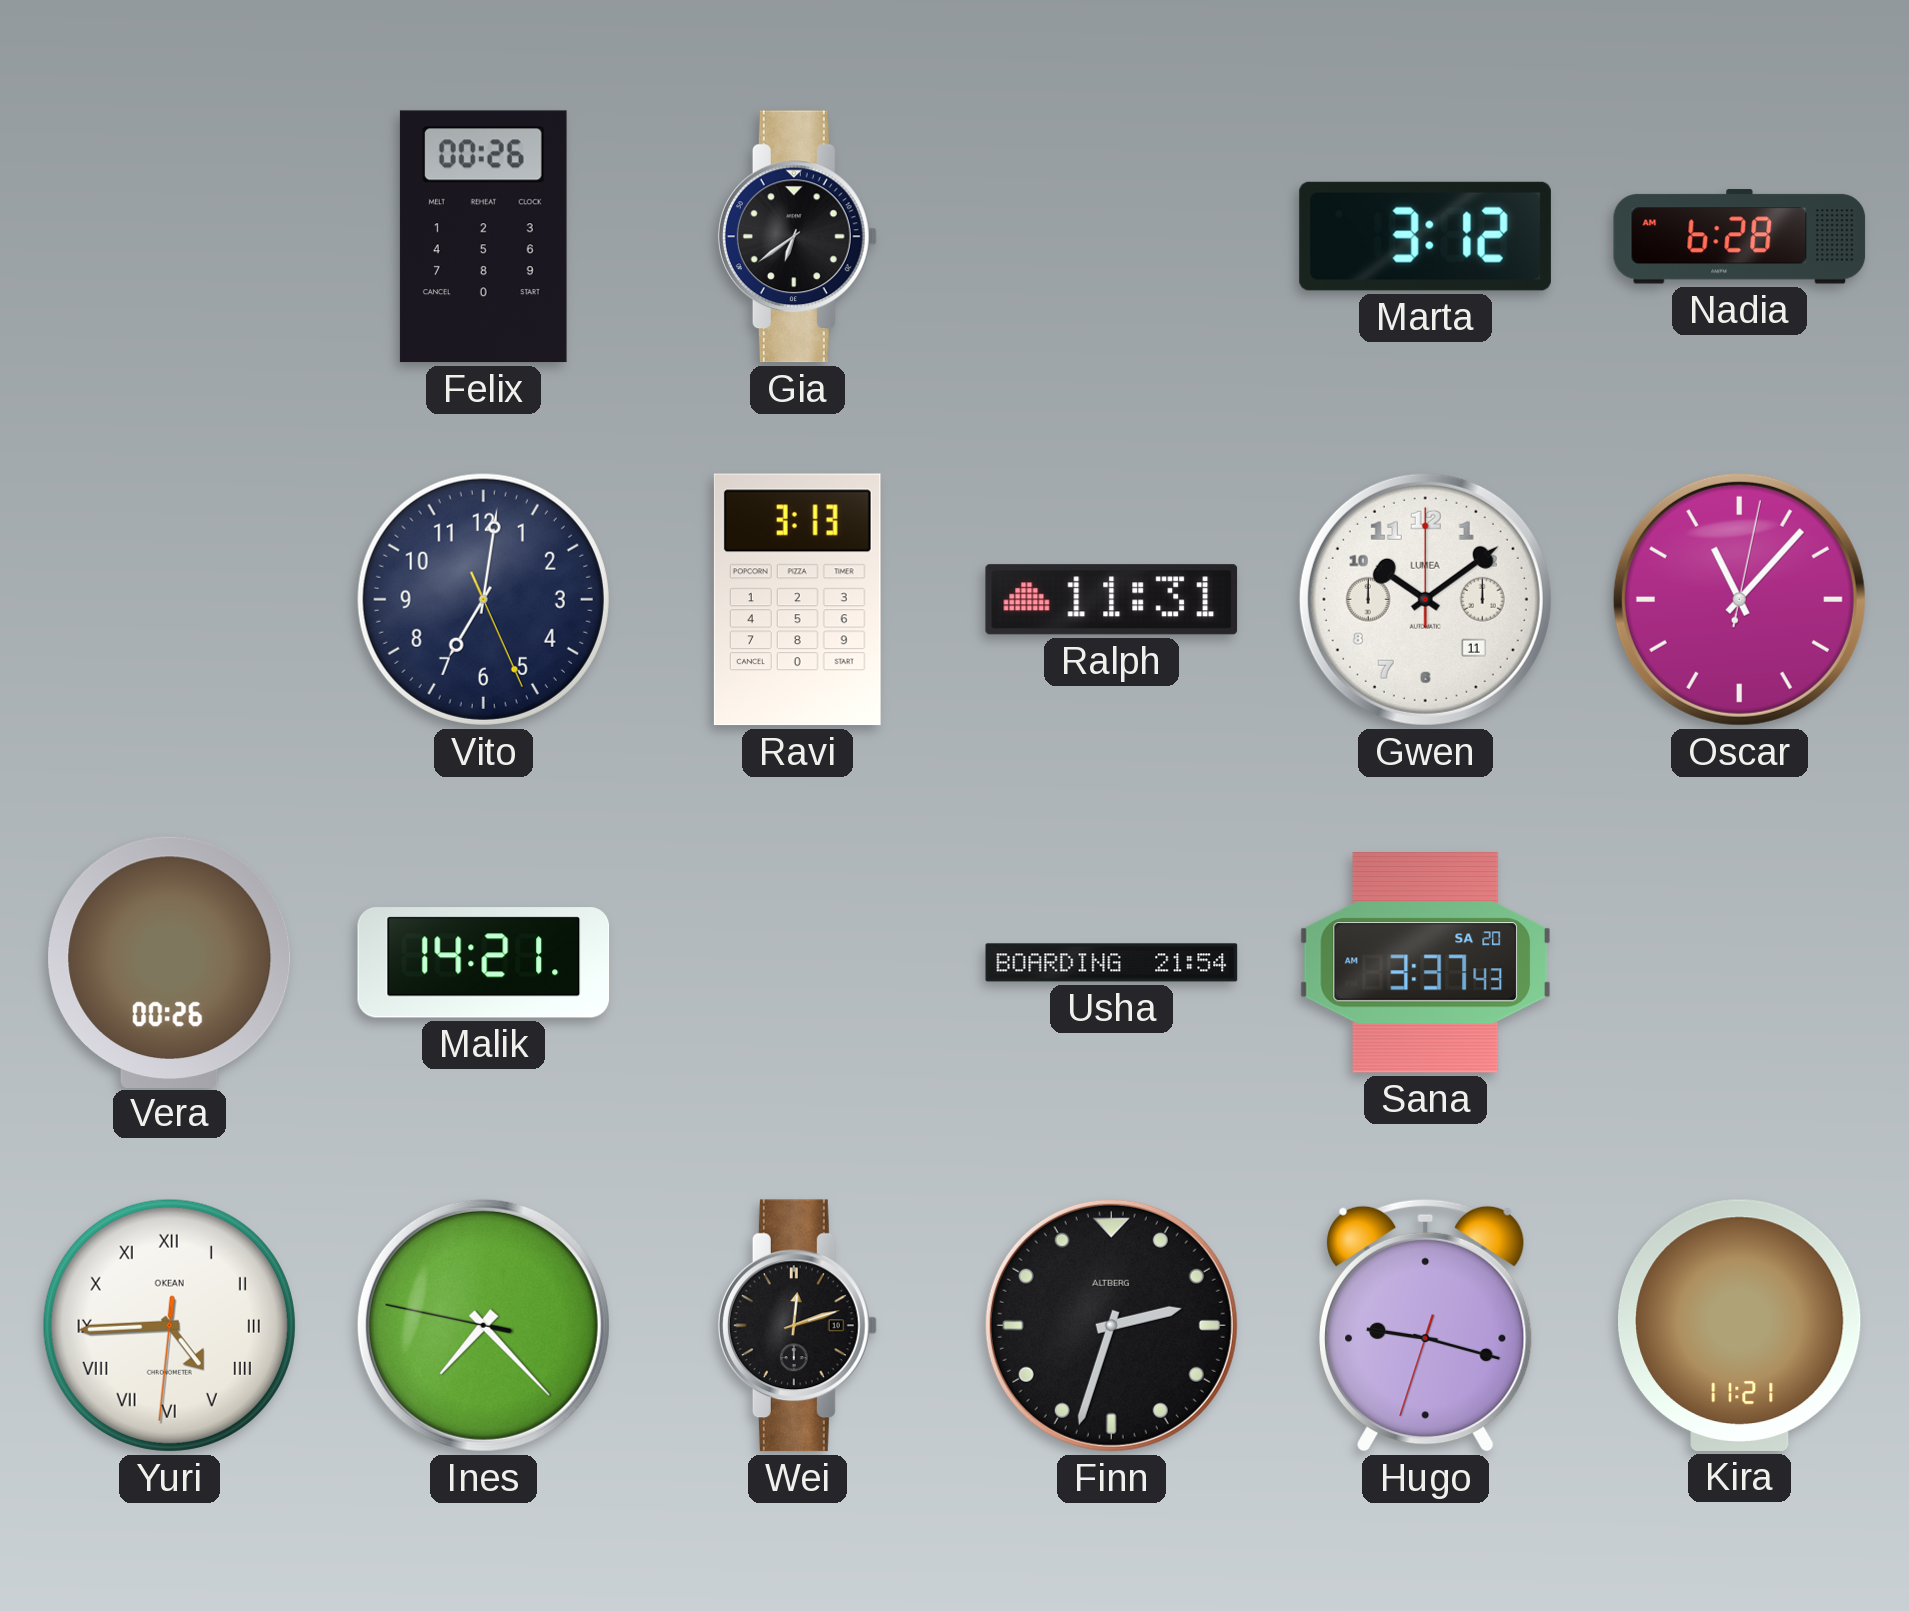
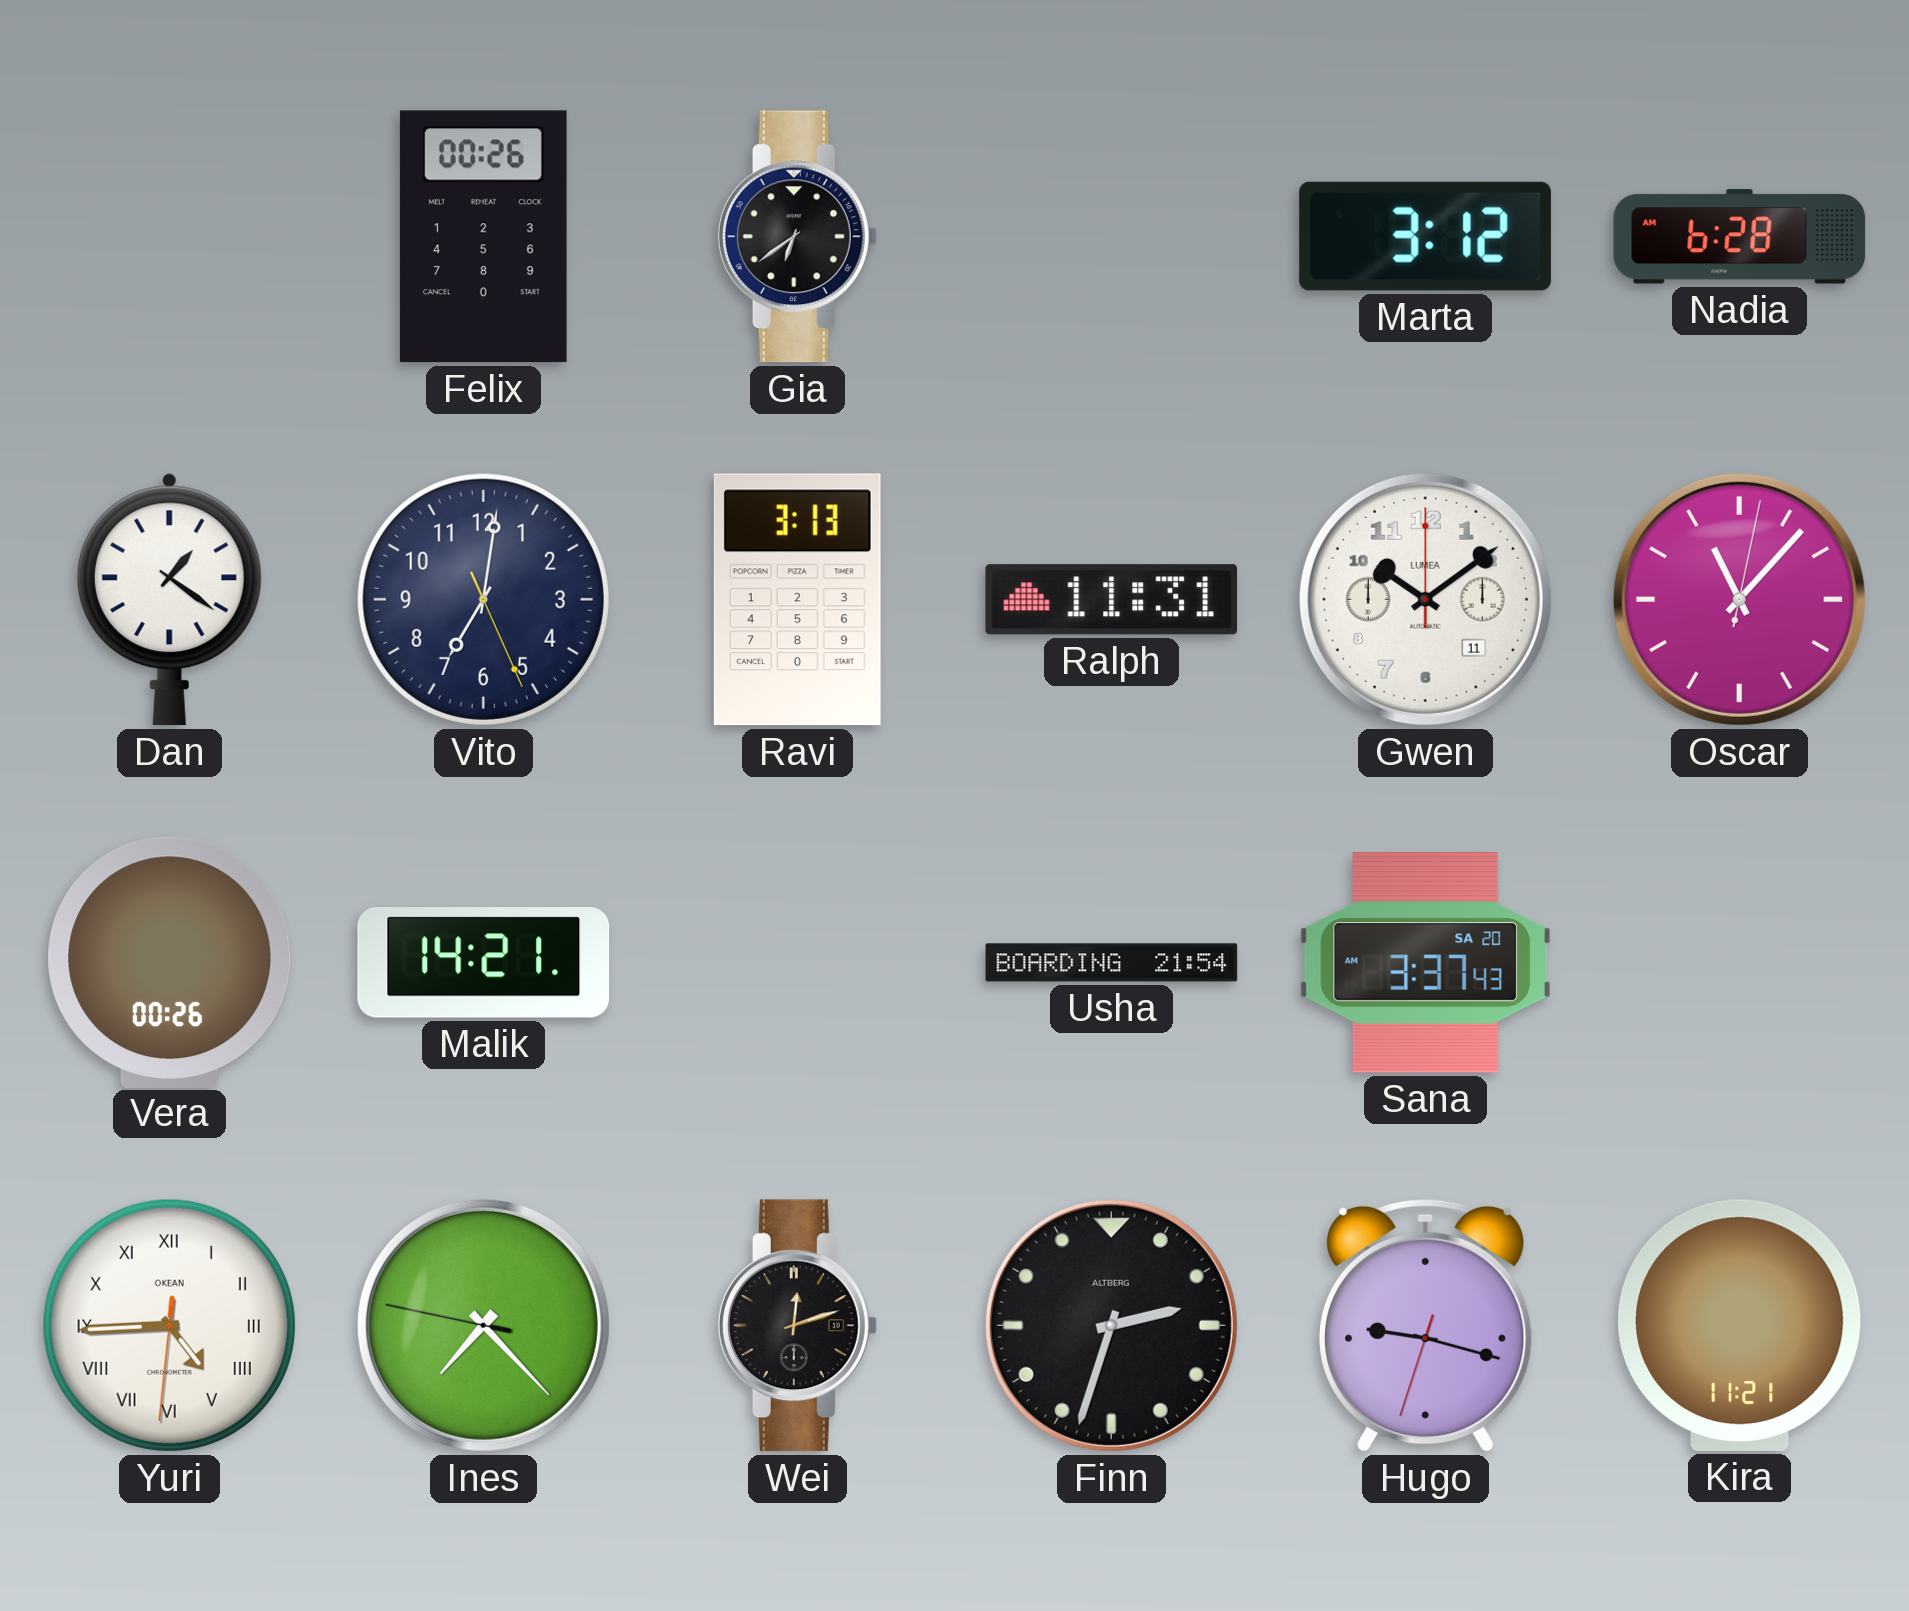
Dan: none -> 1:21
